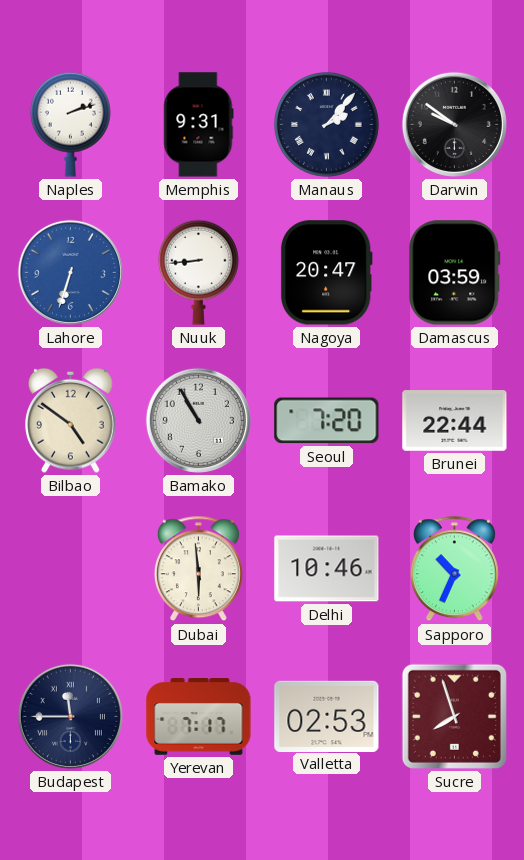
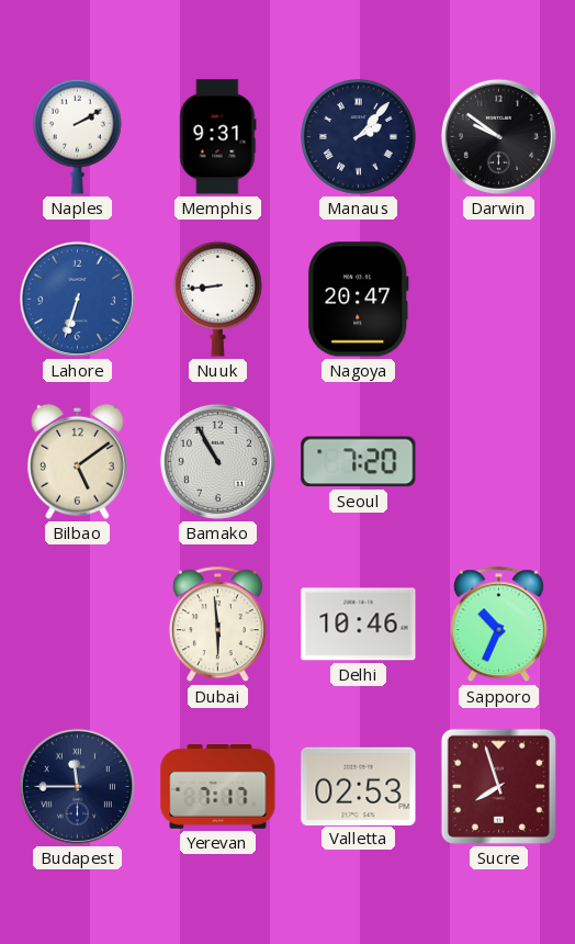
Naples: 2:12 -> 2:10
Damascus: 03:59 -> none
Bilbao: 4:51 -> 5:09
Brunei: 22:44 -> none
